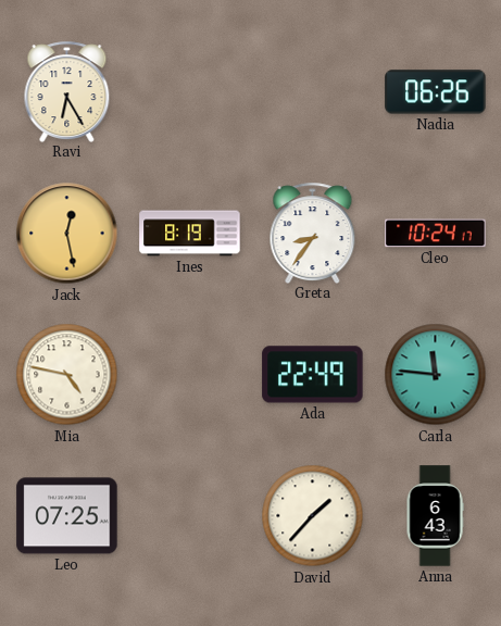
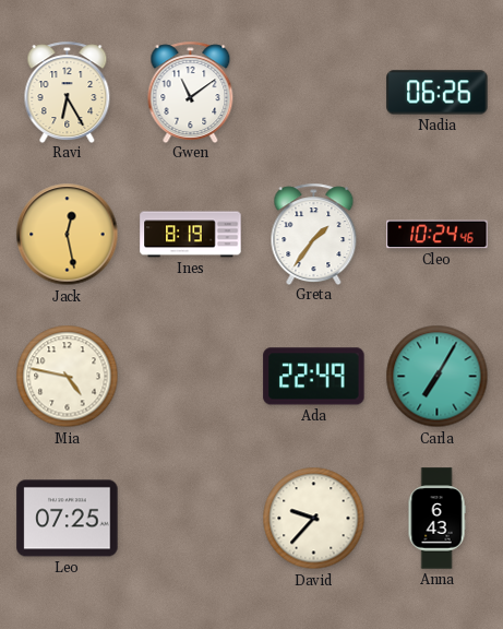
Gwen: none -> 11:09
Greta: 8:36 -> 1:36
Cleo: 10:24:17 -> 10:24:46
Carla: 11:46 -> 7:05
David: 1:37 -> 9:37
